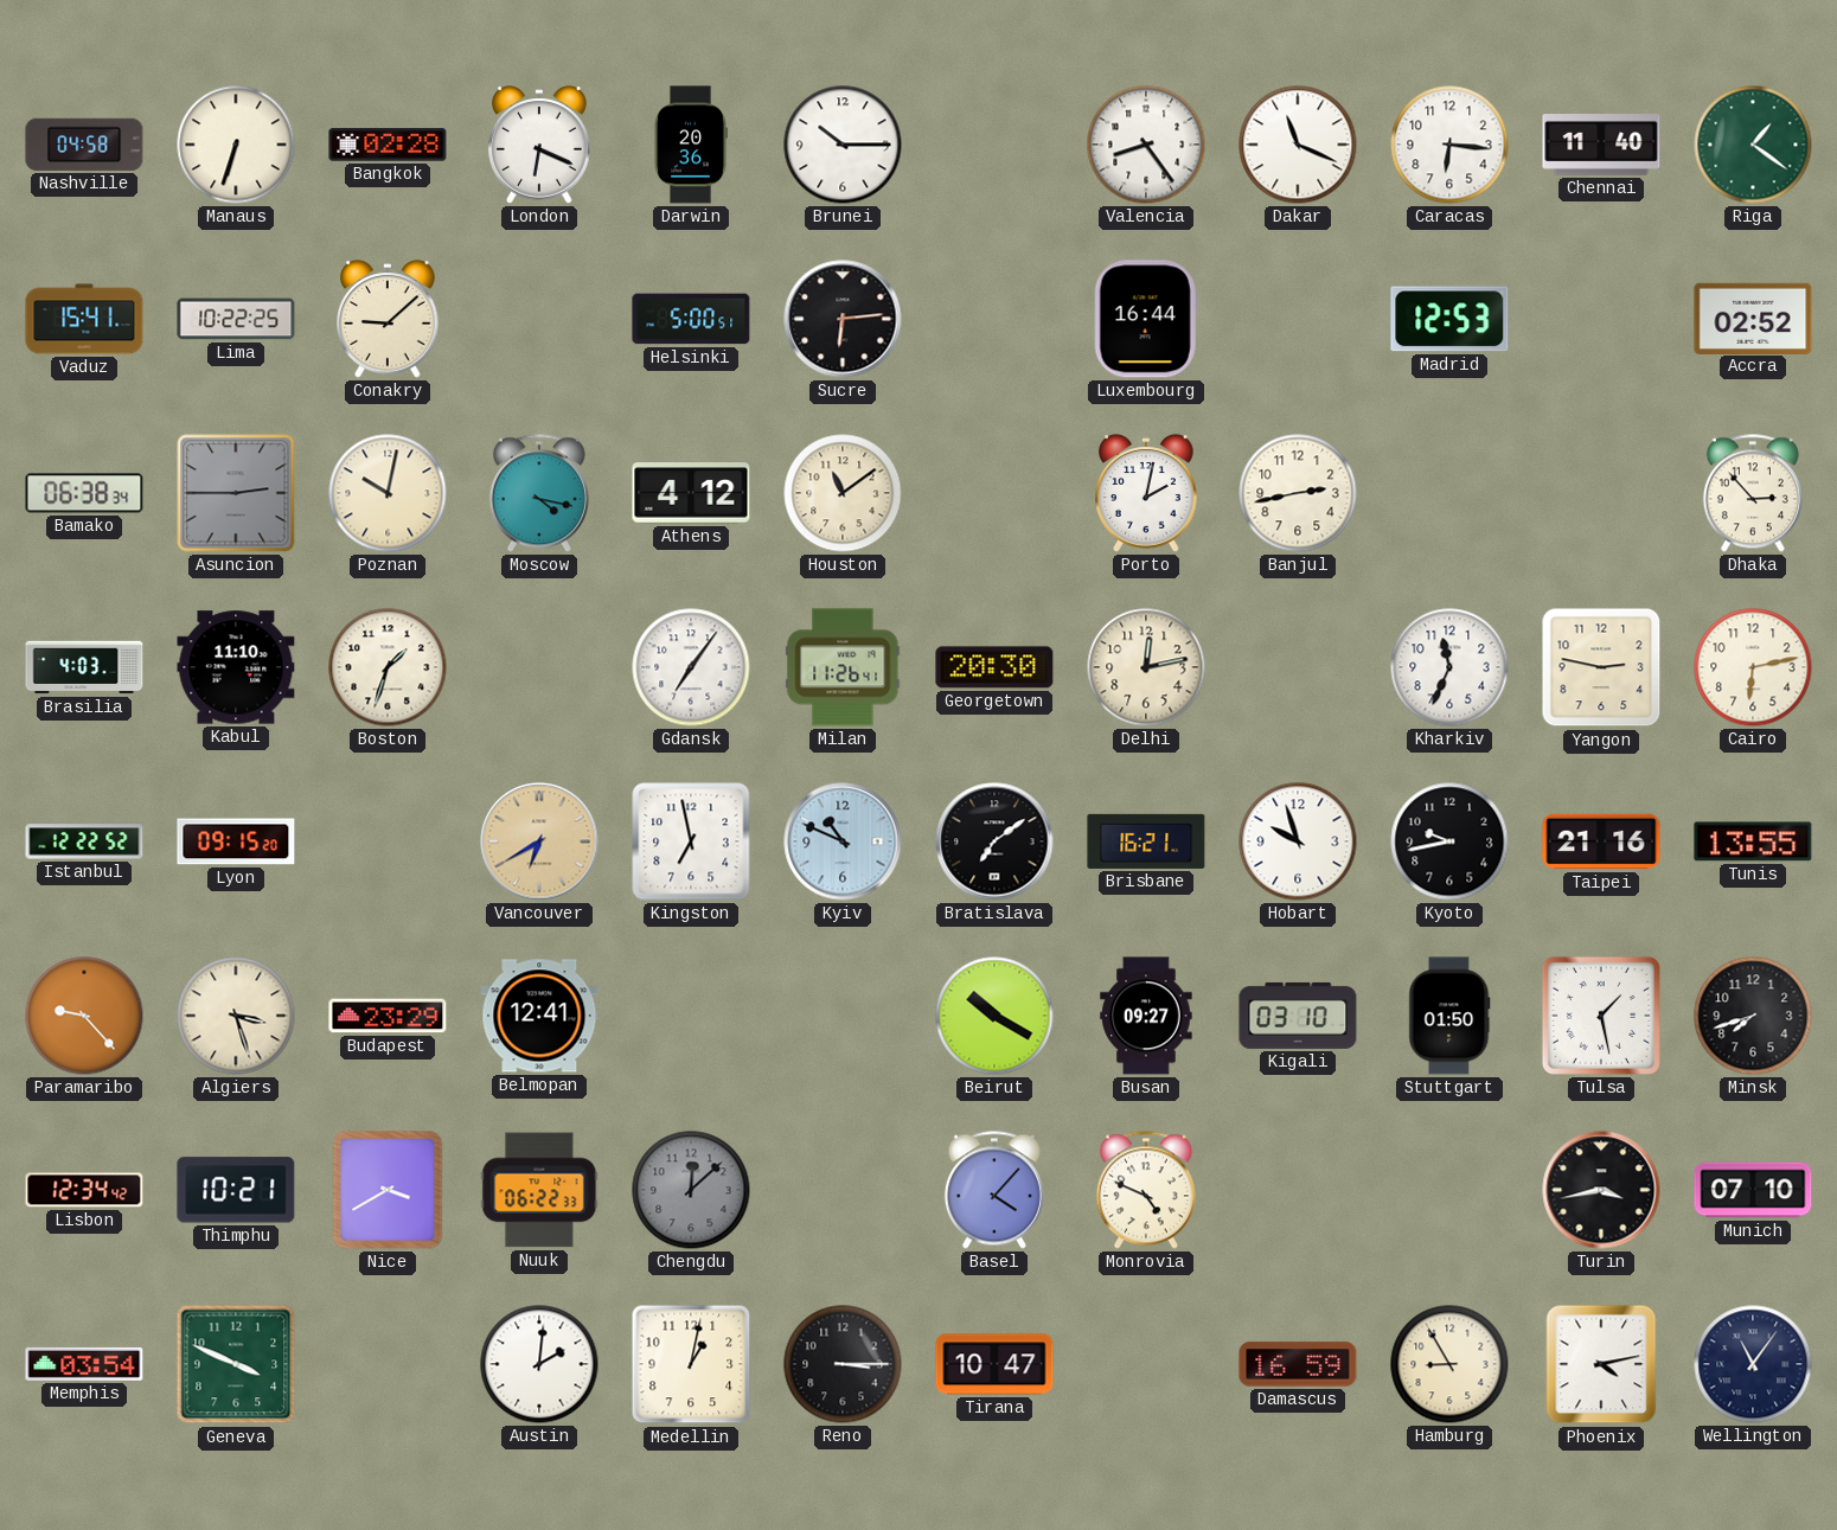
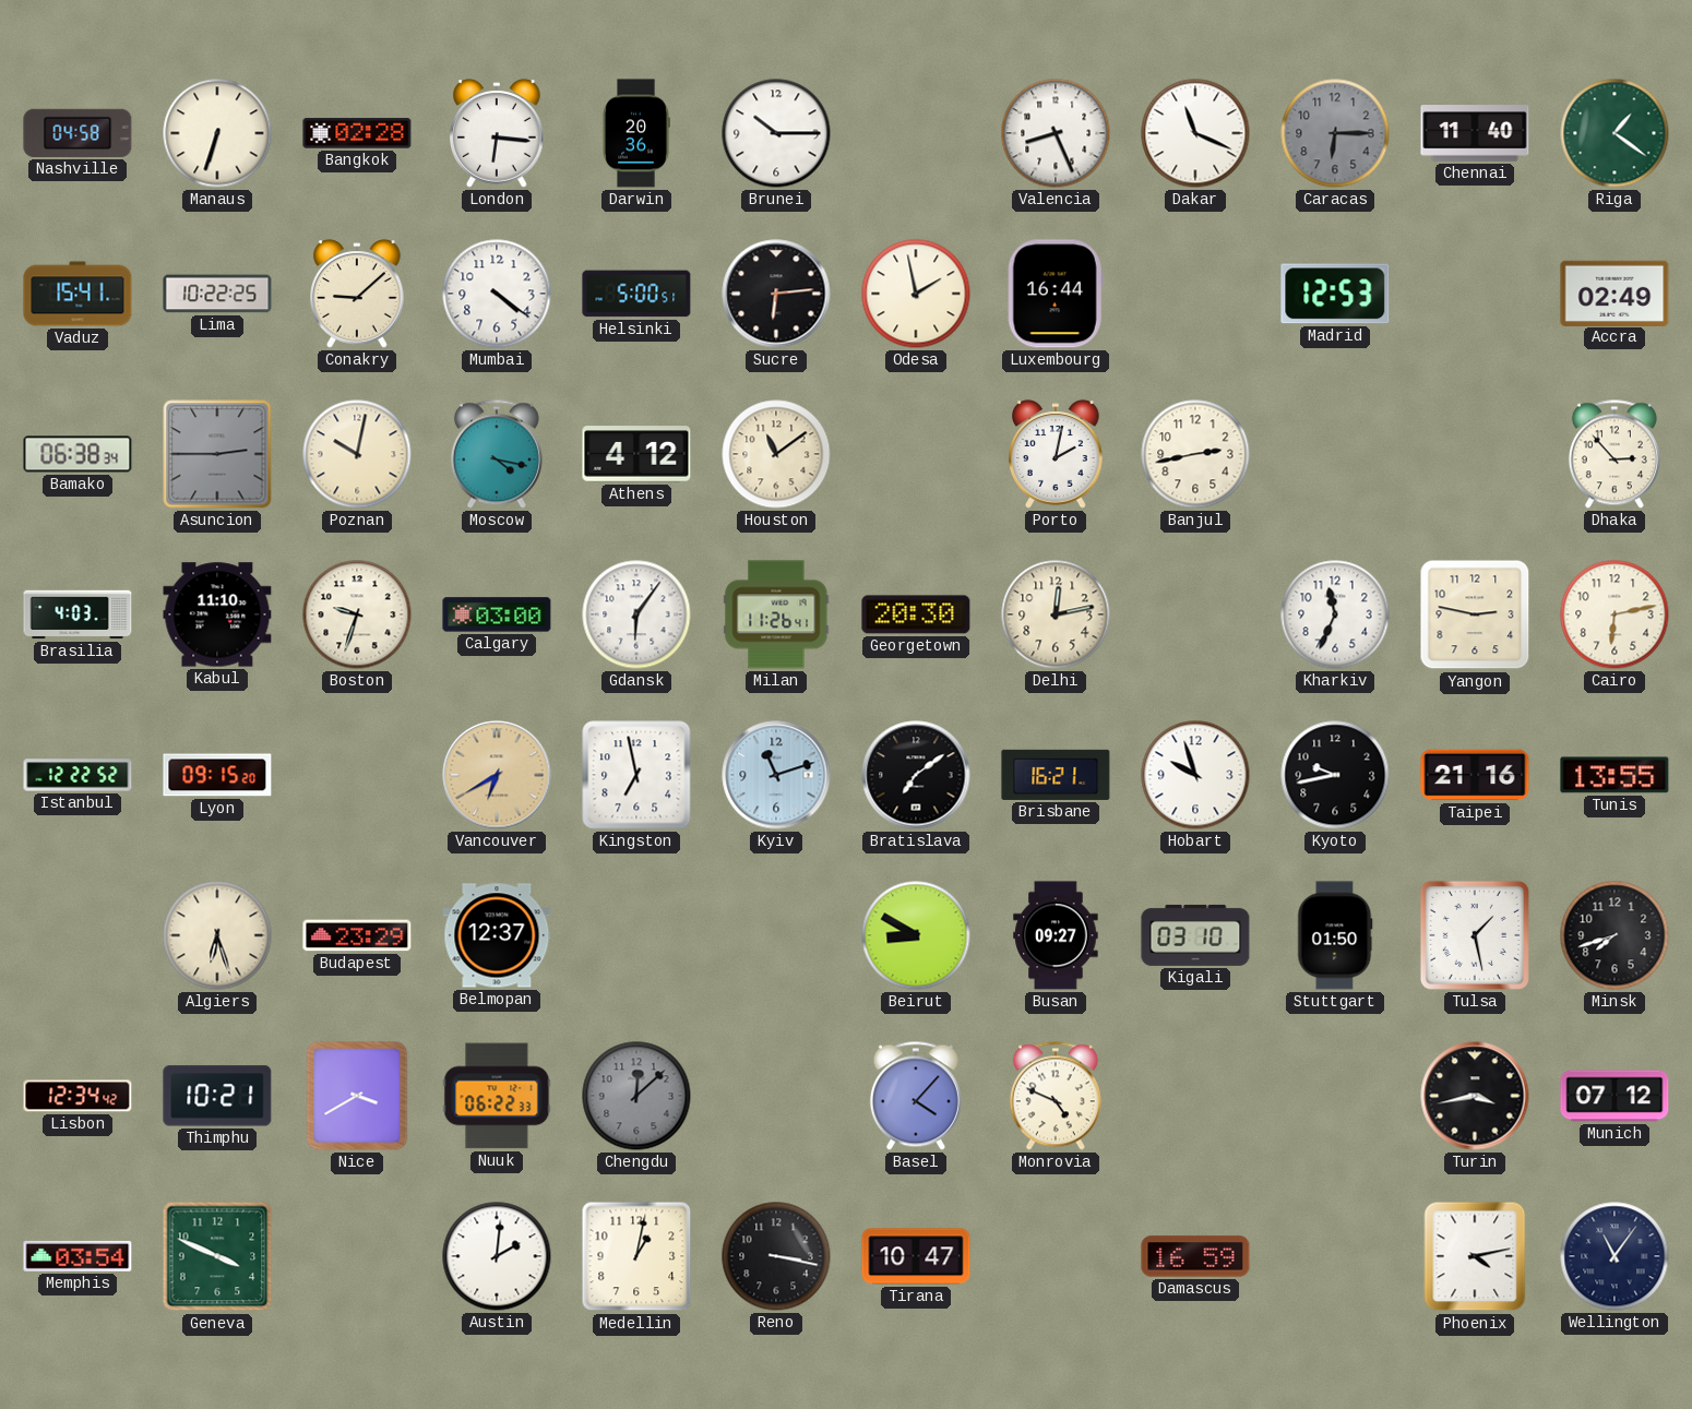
London: 6:19 -> 6:16
Valencia: 8:24 -> 8:26
Caracas: 6:16 -> 6:15
Caracas dial: white -> grey
Mumbai: none -> 4:21
Odesa: none -> 1:58
Accra: 02:52 -> 02:49
Boston: 1:33 -> 9:33
Calgary: none -> 03:00
Gdansk: 7:06 -> 6:06
Kyiv: 10:49 -> 11:12
Paramaribo: 9:23 -> none
Algiers: 3:27 -> 6:27
Belmopan: 12:41 -> 12:37
Beirut: 10:20 -> 8:50
Munich: 07:10 -> 07:12
Reno: 3:15 -> 3:17
Hamburg: 8:55 -> none
